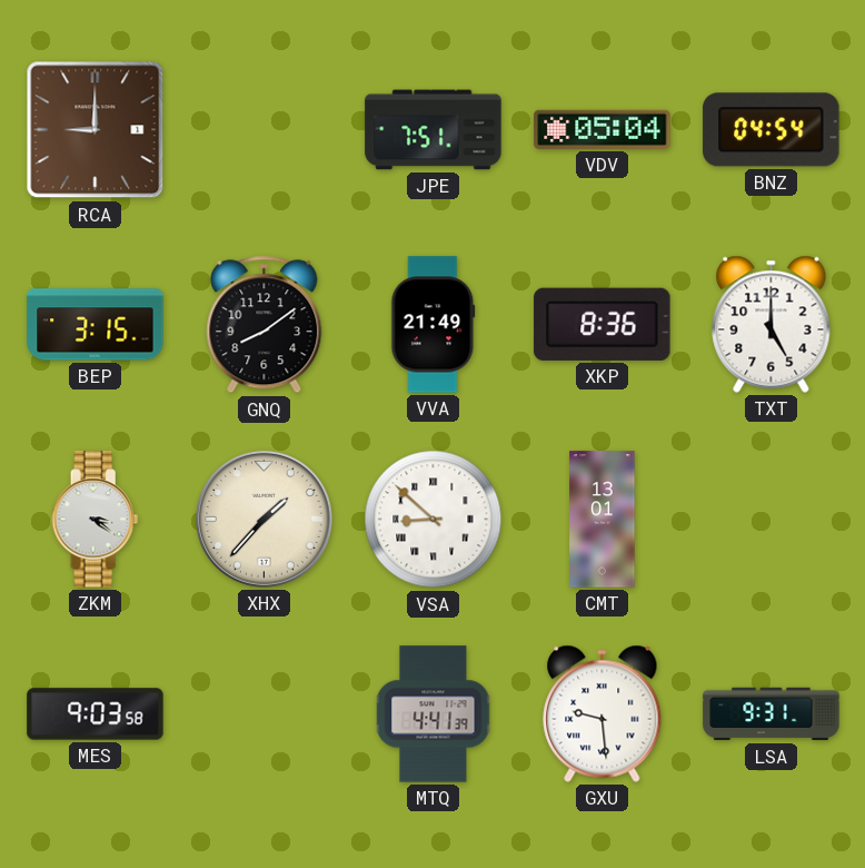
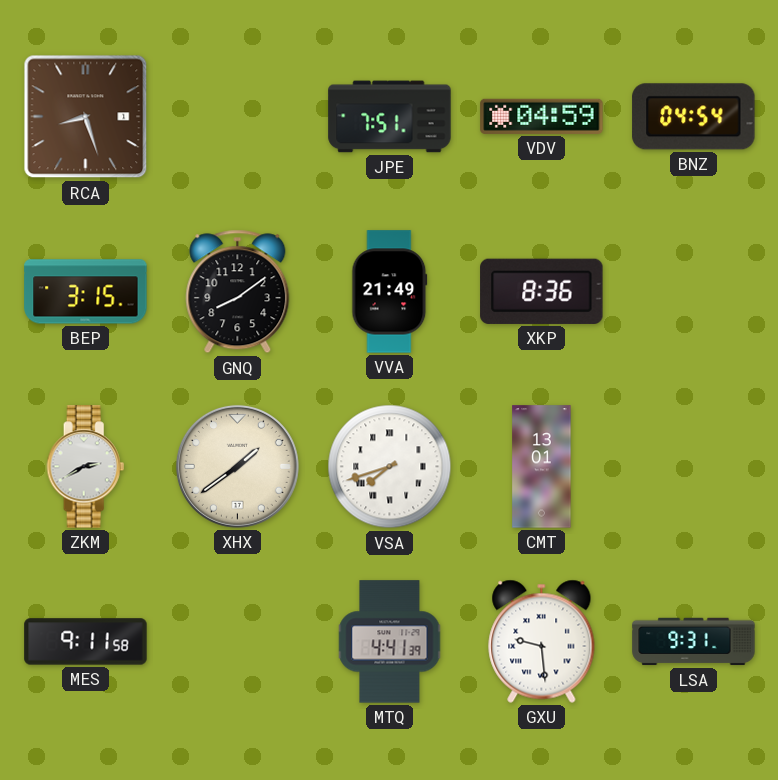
RCA: 9:00 -> 8:27
VDV: 05:04 -> 04:59
TXT: 5:00 -> none
ZKM: 3:21 -> 2:40
XHX: 1:37 -> 1:39
VSA: 8:52 -> 7:42
MES: 9:03 -> 9:11
